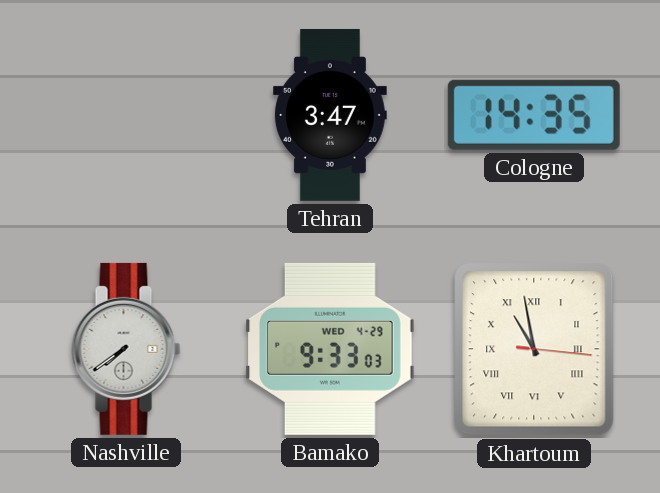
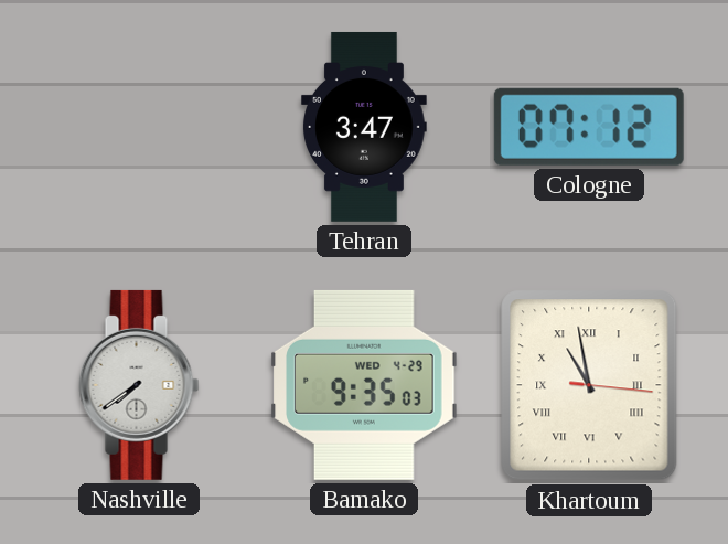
Cologne: 14:35 -> 07:12
Bamako: 9:33 -> 9:35
